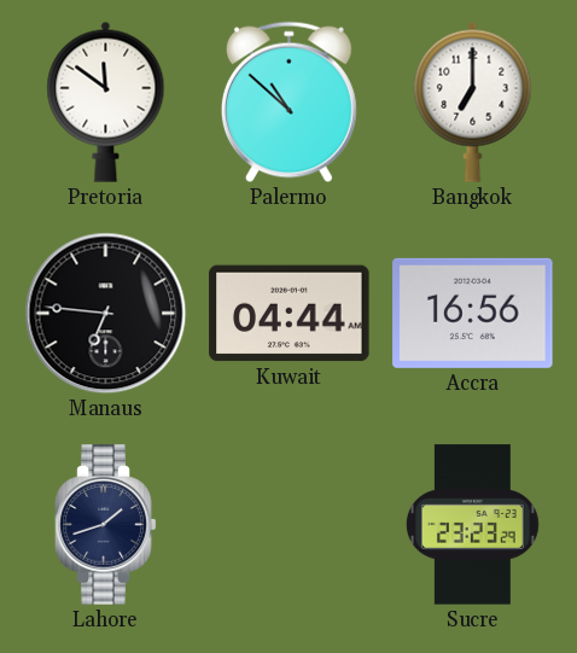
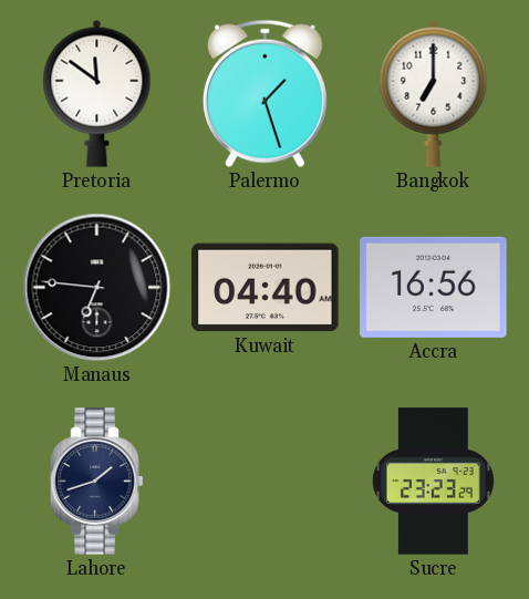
Palermo: 10:52 -> 1:27
Kuwait: 04:44 -> 04:40
